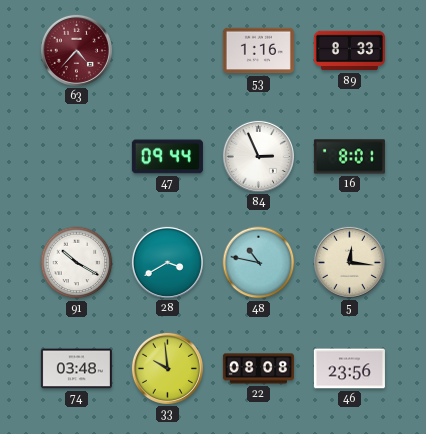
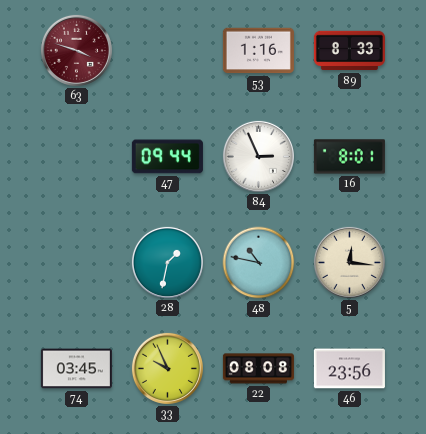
63: 4:37 -> 3:48
91: 10:20 -> none
28: 3:40 -> 1:32
74: 03:48 -> 03:45
33: 9:59 -> 9:56
